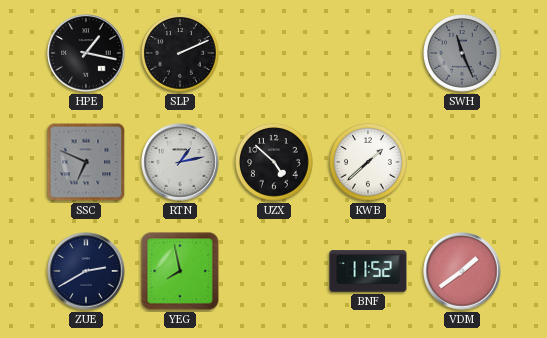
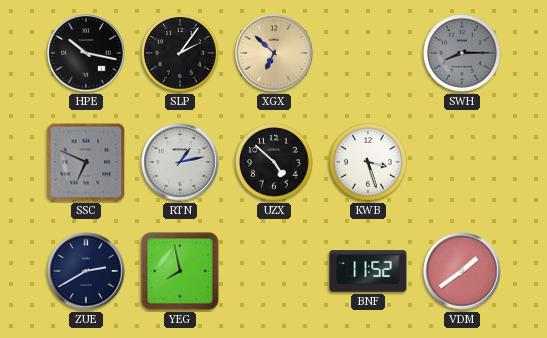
HPE: 1:17 -> 10:17
SLP: 2:11 -> 2:06
XGX: none -> 6:52
SWH: 11:26 -> 8:15
KWB: 1:38 -> 3:27
